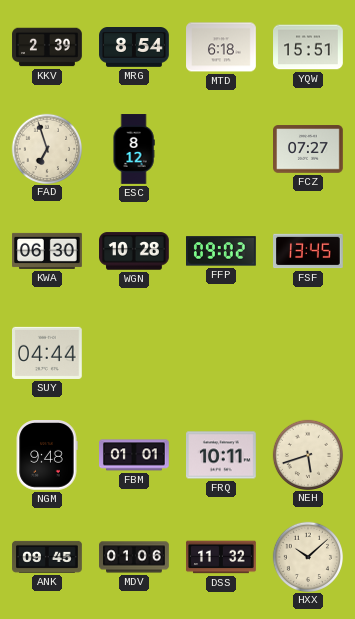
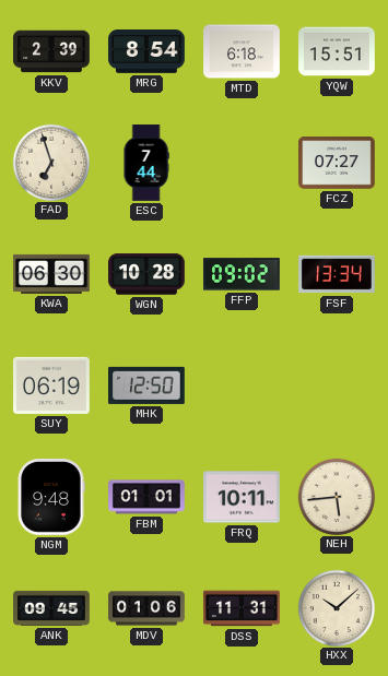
ESC: 8:12 -> 7:44
FSF: 13:45 -> 13:34
SUY: 04:44 -> 06:19
MHK: none -> 12:50
NEH: 5:42 -> 5:44
DSS: 11:32 -> 11:31
